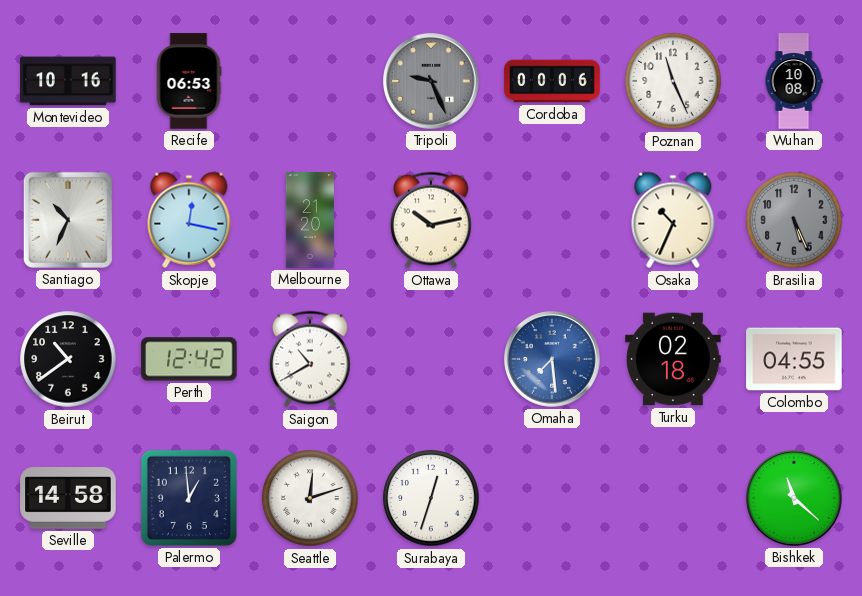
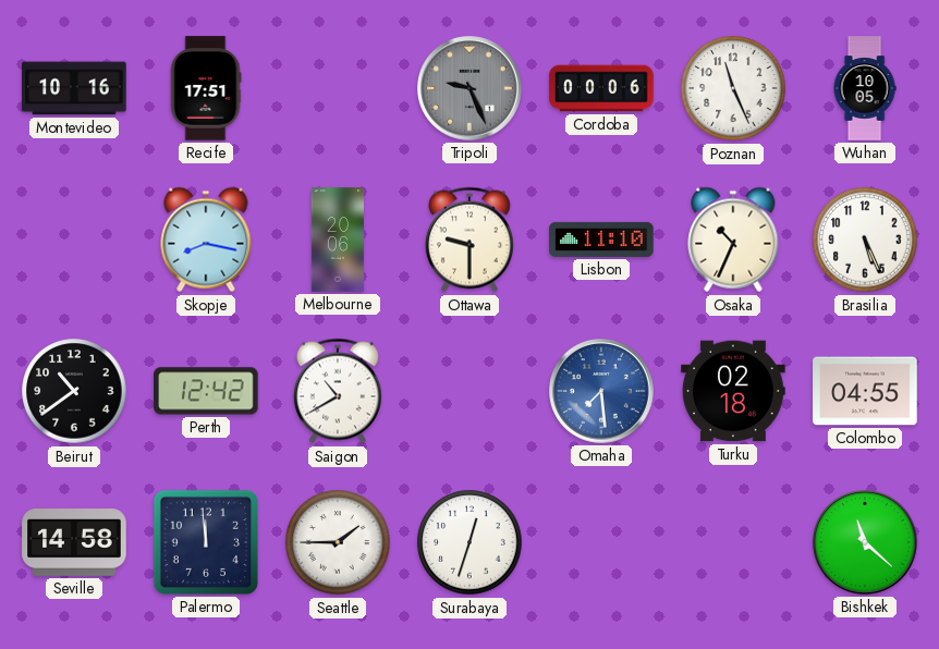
Recife: 06:53 -> 17:51
Wuhan: 10:08 -> 10:05
Santiago: 10:34 -> none
Skopje: 12:17 -> 8:17
Melbourne: 21:20 -> 20:06
Ottawa: 10:13 -> 9:30
Lisbon: none -> 11:10
Brasilia dial: grey -> white
Palermo: 12:59 -> 11:59
Seattle: 12:12 -> 1:45
